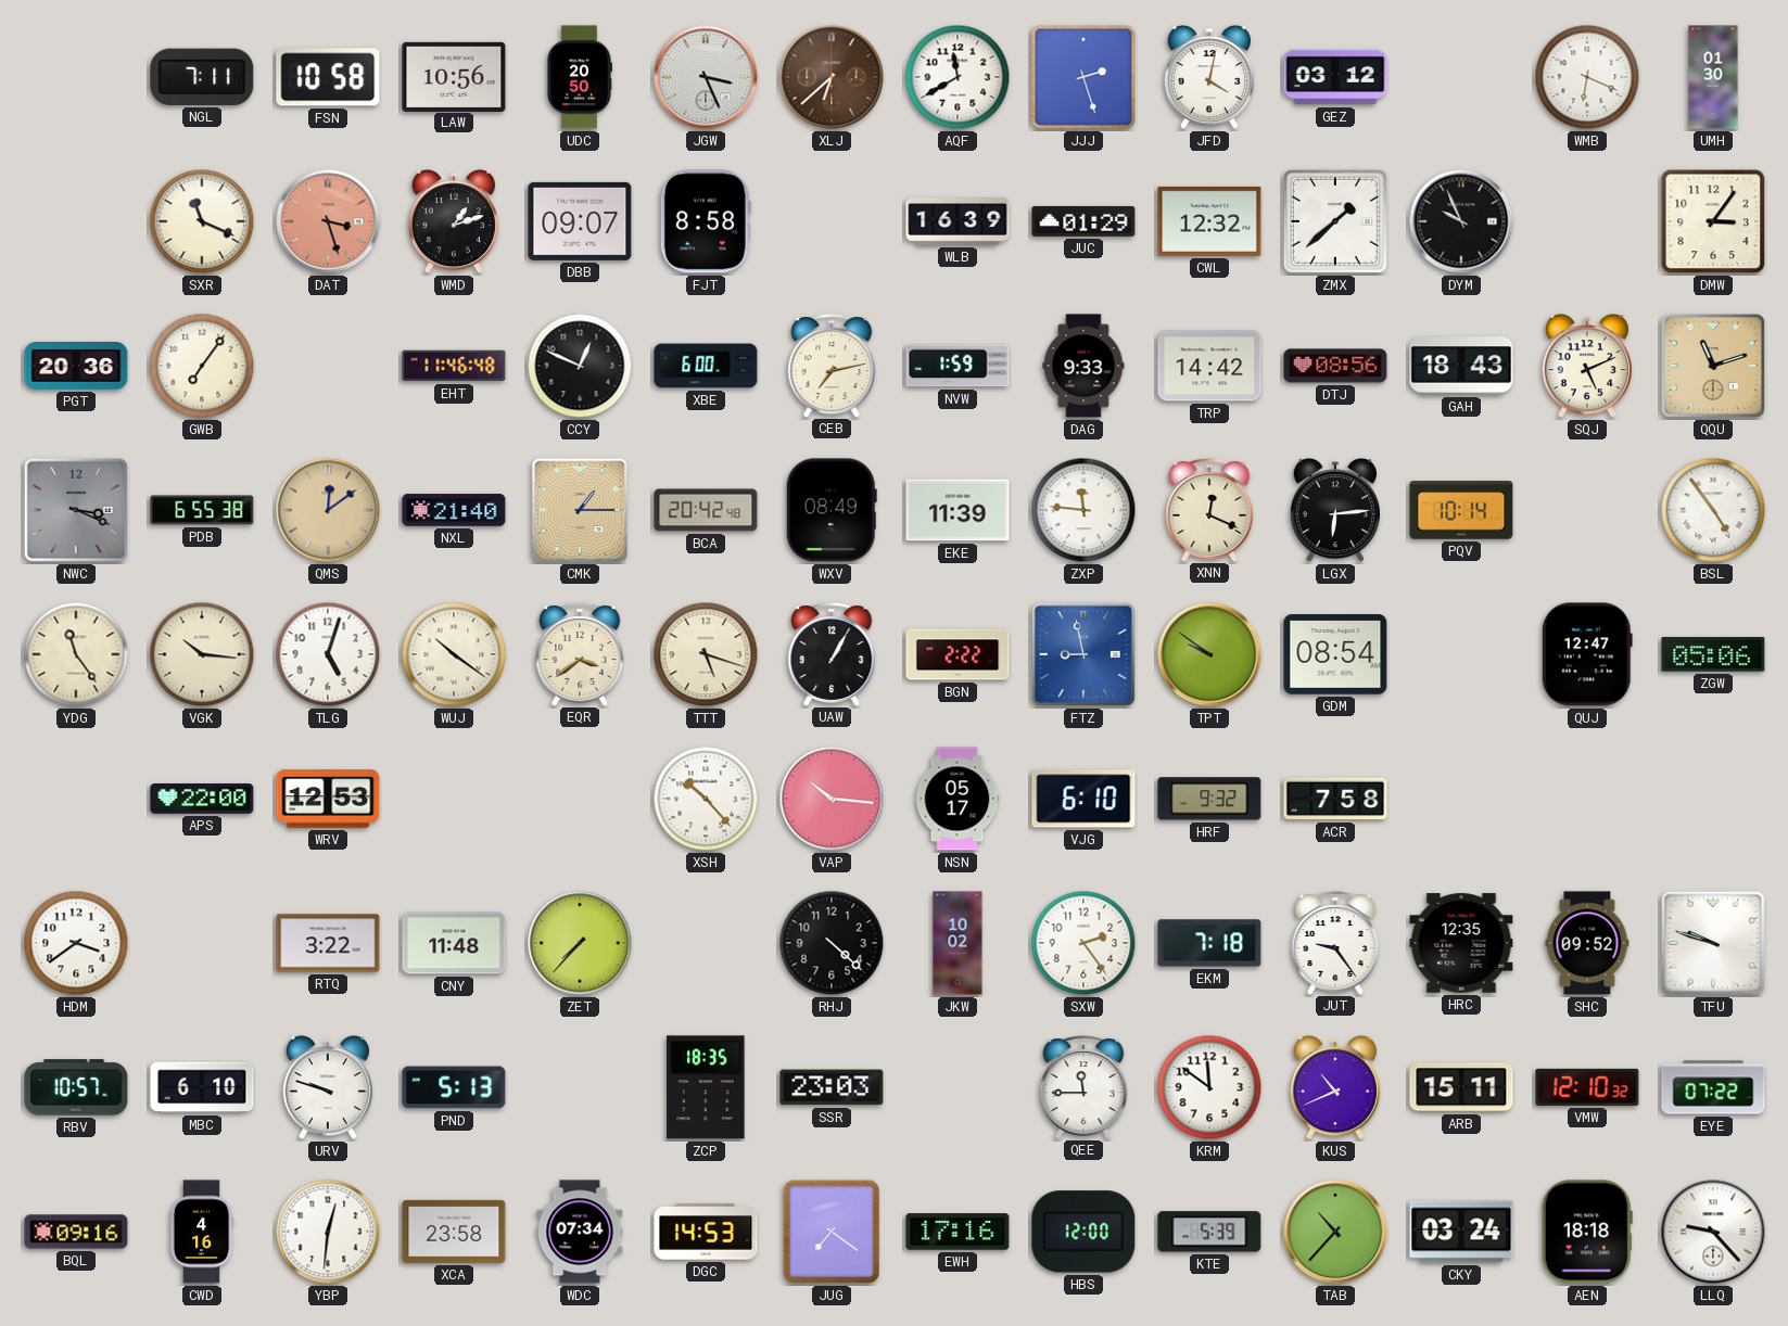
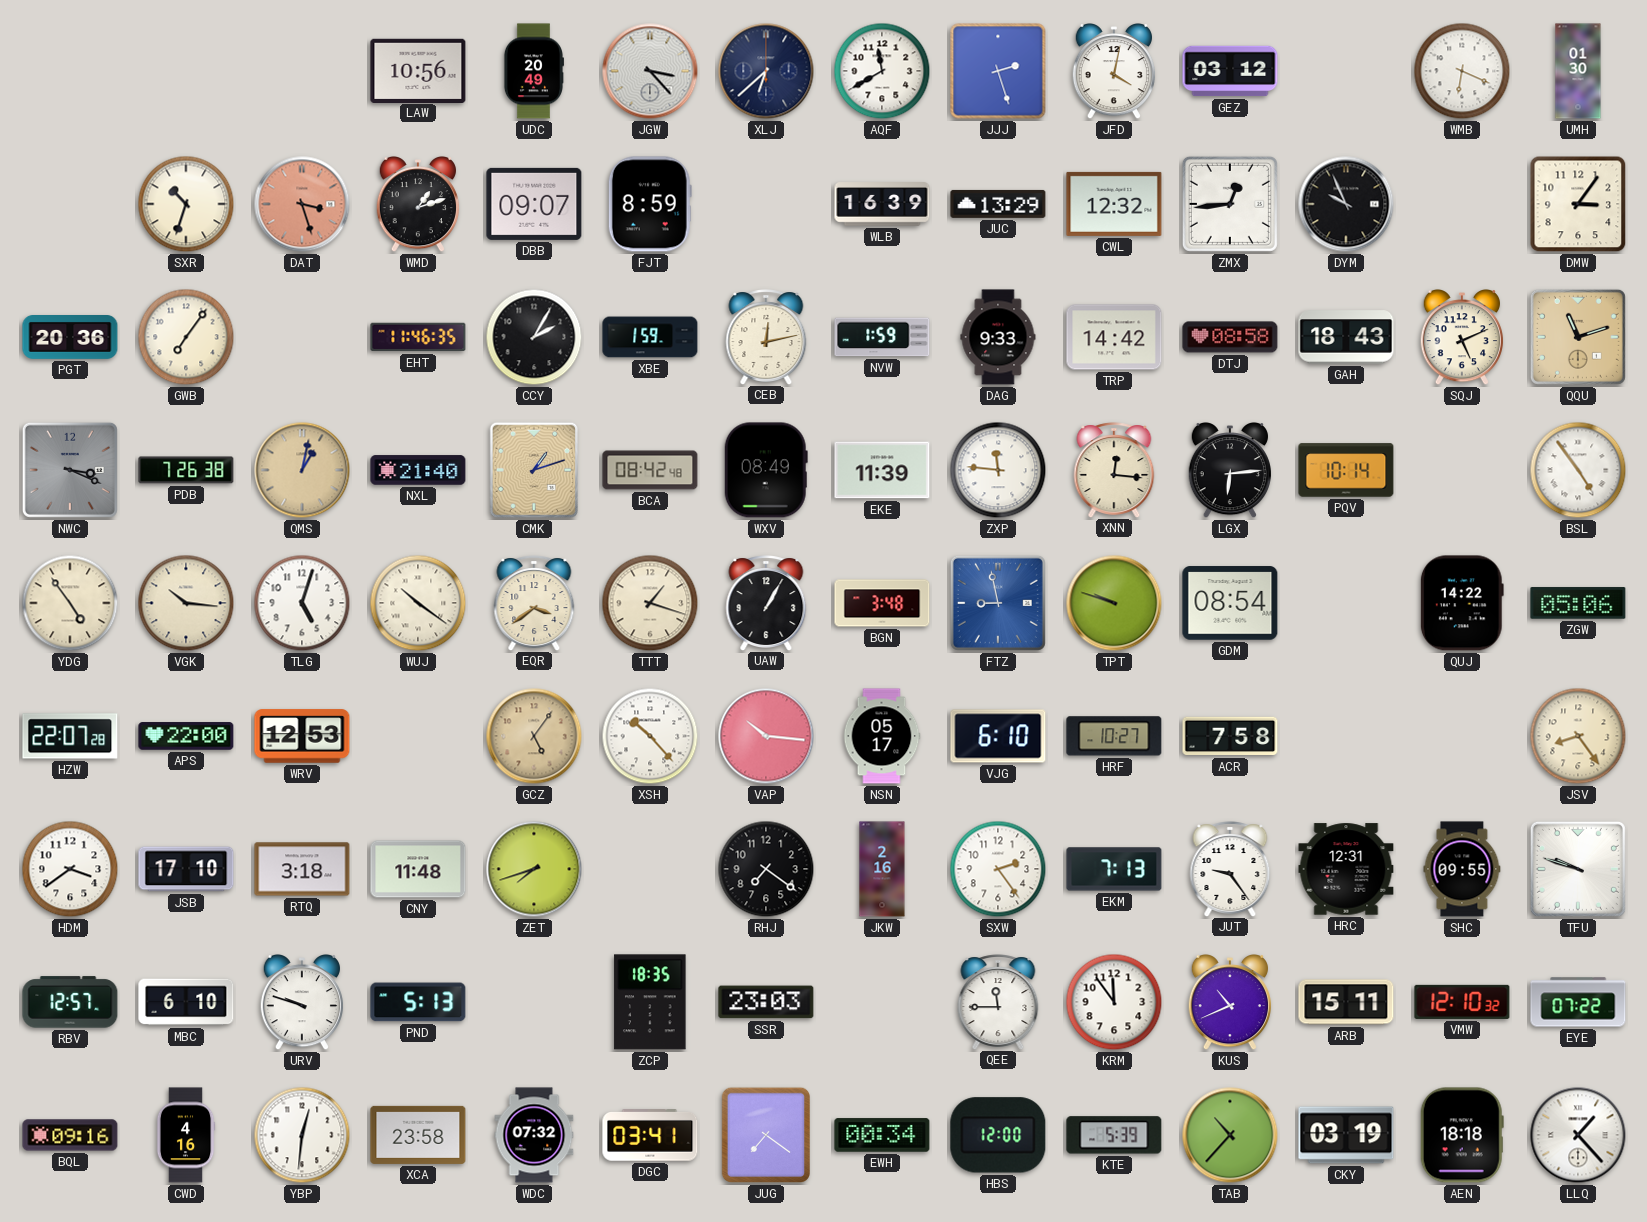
NGL: 7:11 -> none
FSN: 10:58 -> none
UDC: 20:50 -> 20:49
JGW: 3:26 -> 3:23
XLJ dial: brown -> navy
SXR: 11:19 -> 10:33
FJT: 8:58 -> 8:59
JUC: 01:29 -> 13:29
ZMX: 1:38 -> 12:44
EHT: 11:46:48 -> 11:46:35
CCY: 12:49 -> 2:05
XBE: 6:00 -> 1:59
CEB: 7:13 -> 12:13
DTJ: 08:56 -> 08:58
PDB: 6:55 -> 7:26
QMS: 12:09 -> 1:02
CMK: 1:15 -> 1:12
BCA: 20:42 -> 08:42
XNN: 12:19 -> 12:16
YDG: 11:24 -> 4:54
TTT: 5:18 -> 1:18
BGN: 2:22 -> 3:48
TPT: 9:51 -> 9:48
QUJ: 12:47 -> 14:22
HZW: none -> 22:07
GCZ: none -> 5:06
HRF: 9:32 -> 10:27
JSV: none -> 8:24
JSB: none -> 17:10
RTQ: 3:22 -> 3:18
ZET: 7:37 -> 7:42
RHJ: 4:22 -> 7:21
JKW: 10:02 -> 2:16
EKM: 7:18 -> 7:13
HRC: 12:35 -> 12:31
SHC: 09:52 -> 09:55
RBV: 10:57 -> 12:57
KRM: 11:51 -> 11:54
WDC: 07:34 -> 07:32
DGC: 14:53 -> 03:41
EWH: 17:16 -> 00:34
CKY: 03:24 -> 03:19
LLQ: 9:23 -> 1:23
